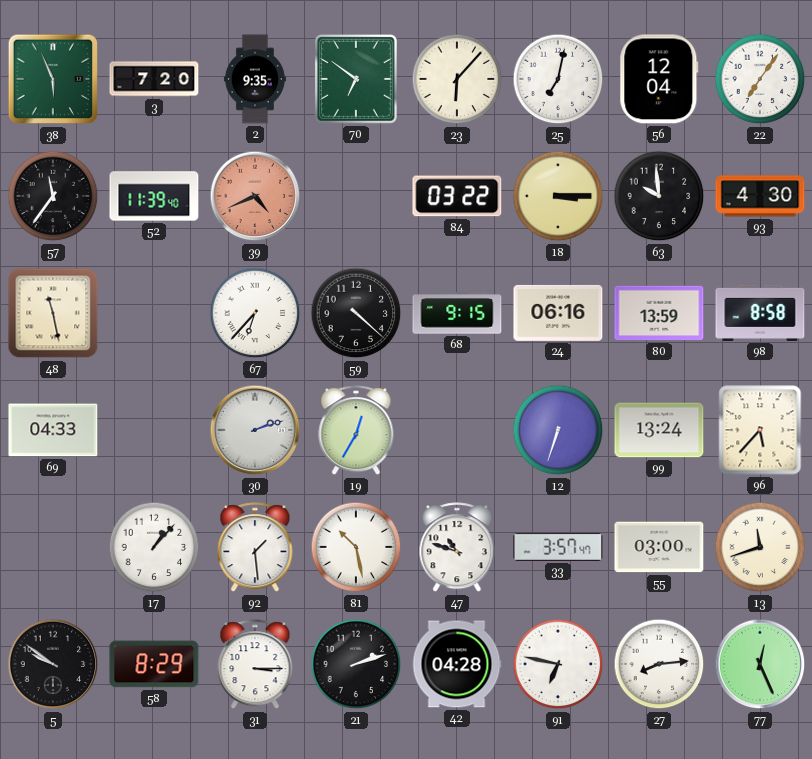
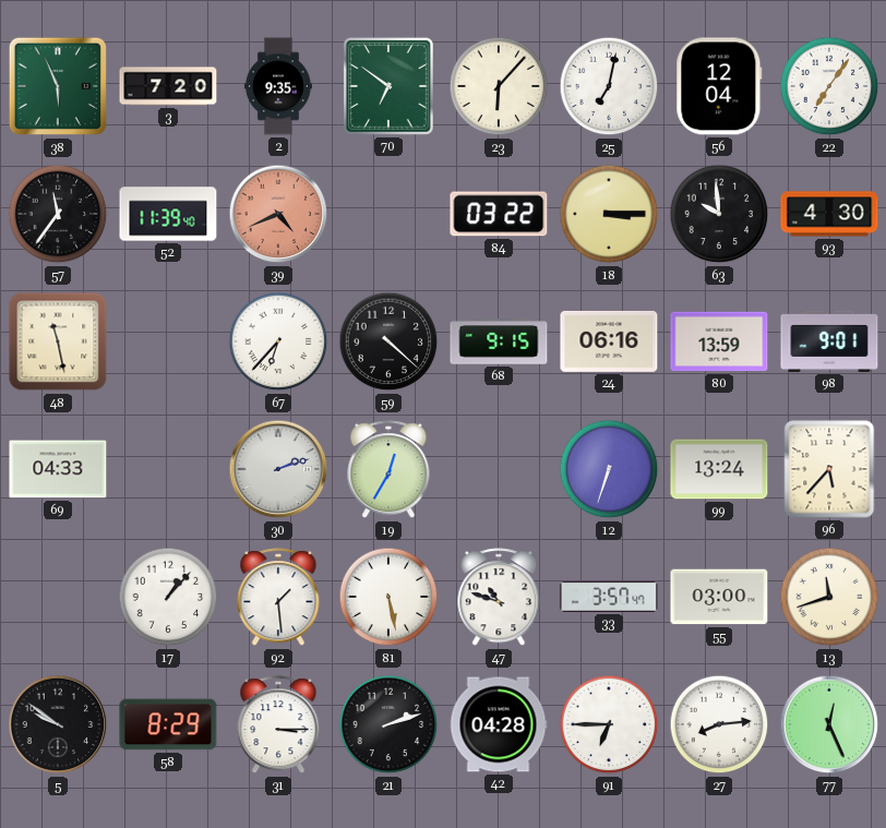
98: 8:58 -> 9:01
81: 10:28 -> 5:28
91: 6:47 -> 6:45
